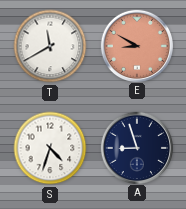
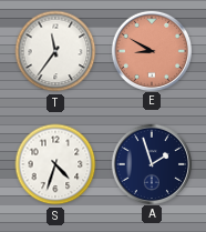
T: 11:40 -> 11:36
A: 8:57 -> 1:57
